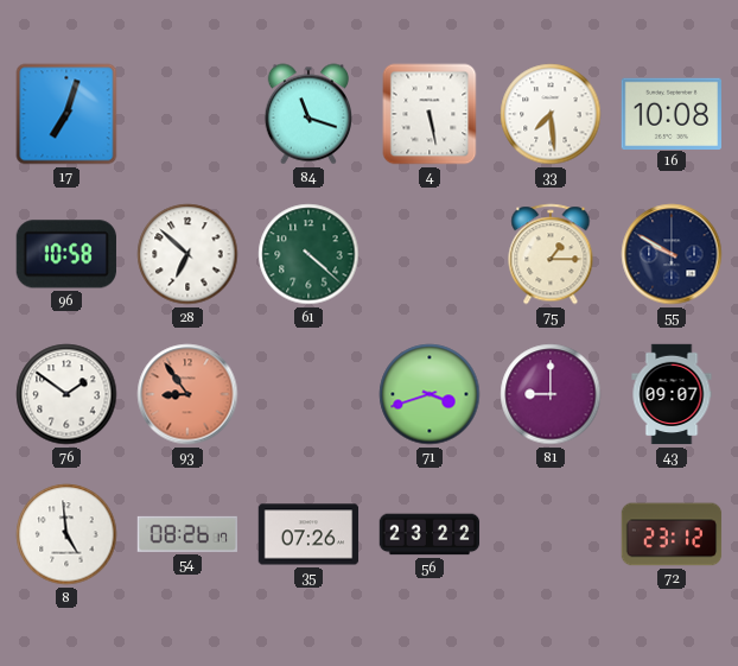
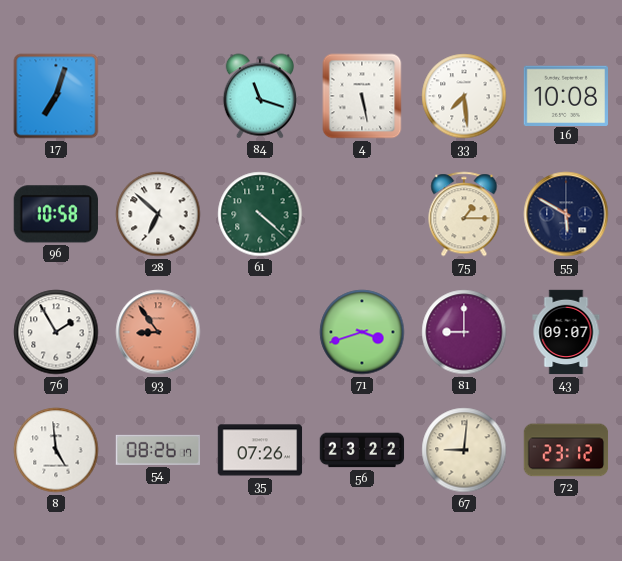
55: 9:50 -> 5:50
76: 1:51 -> 1:55
67: none -> 9:01
